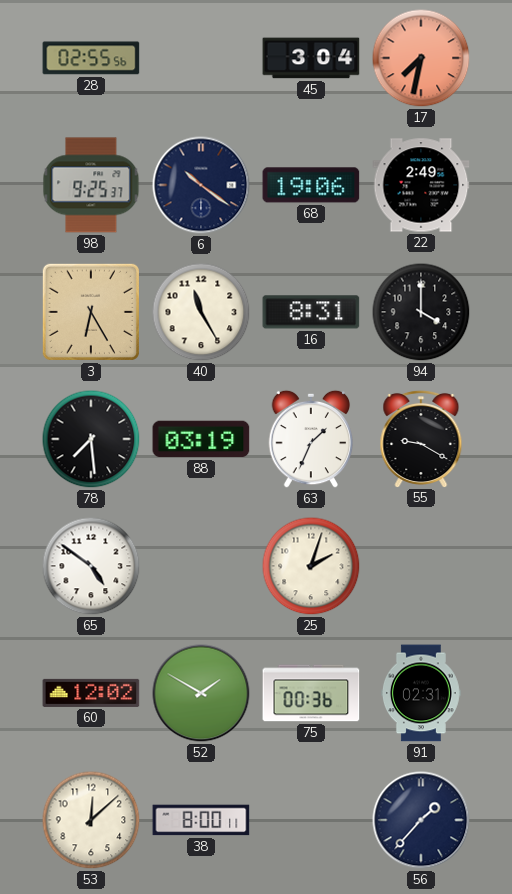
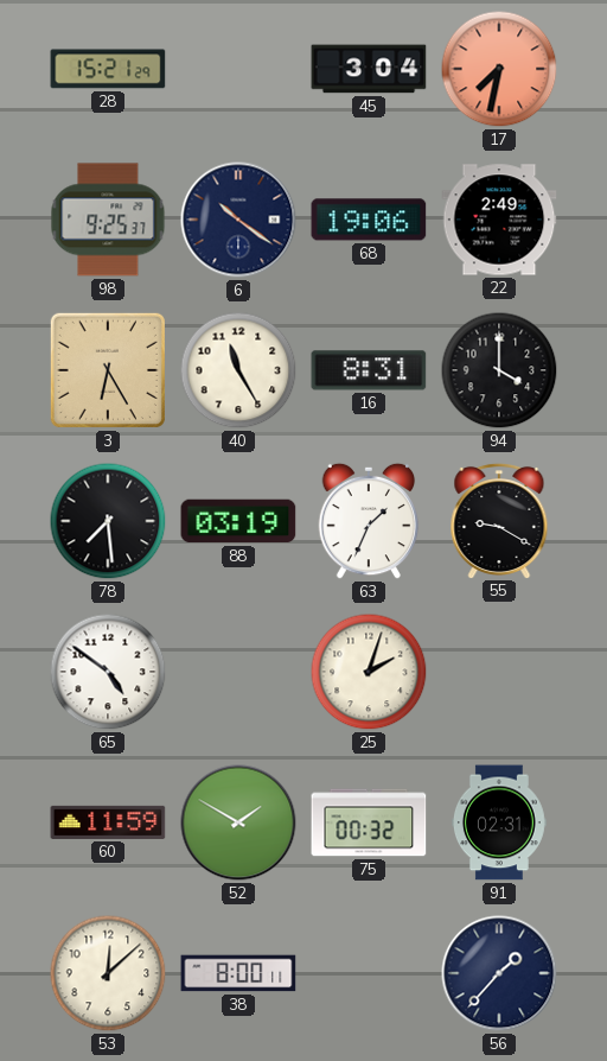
28: 02:55 -> 15:21
60: 12:02 -> 11:59
75: 00:36 -> 00:32
